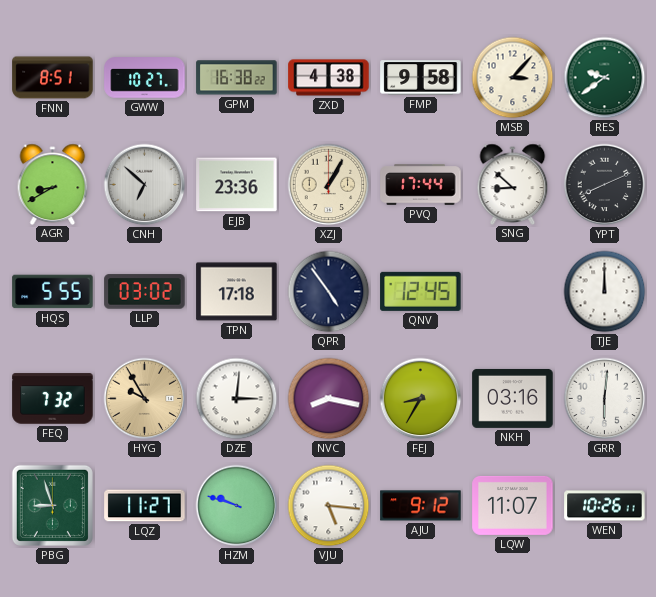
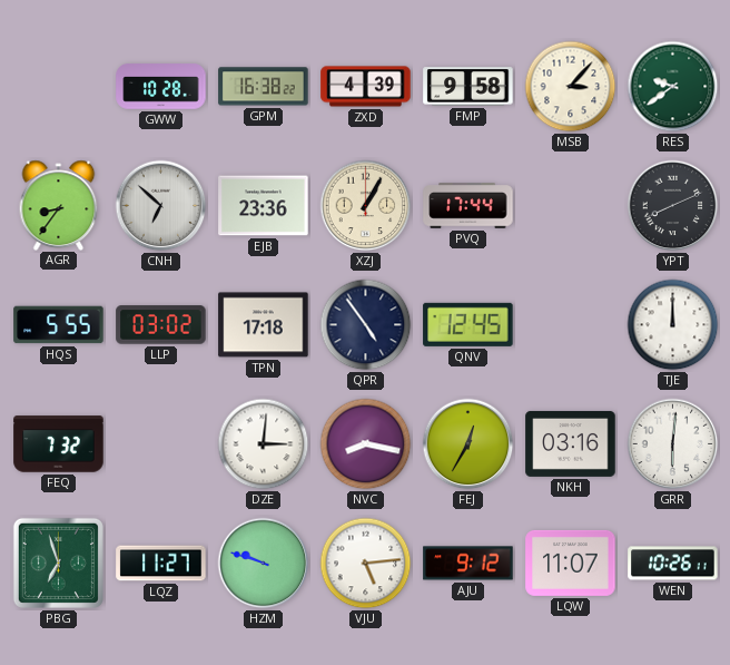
FNN: 8:51 -> none
GWW: 10:27 -> 10:28
ZXD: 4:38 -> 4:39
AGR: 8:40 -> 8:36
SNG: 8:52 -> none
HYG: 9:55 -> none
FEJ: 8:35 -> 12:35
PBG: 8:57 -> 6:57
VJU: 5:16 -> 5:14
